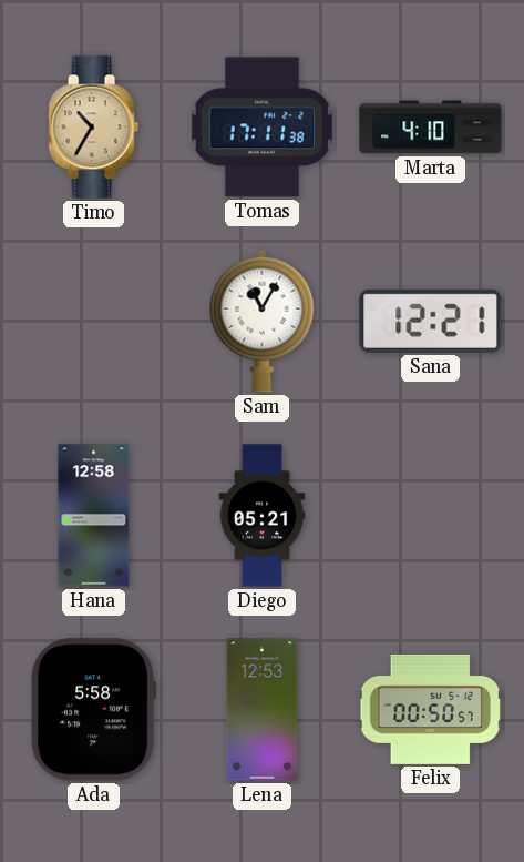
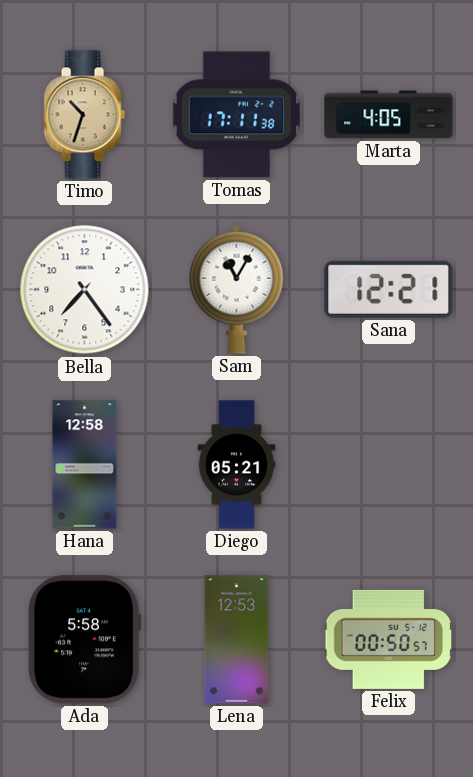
Timo: 10:35 -> 10:33
Marta: 4:10 -> 4:05
Bella: none -> 7:24
